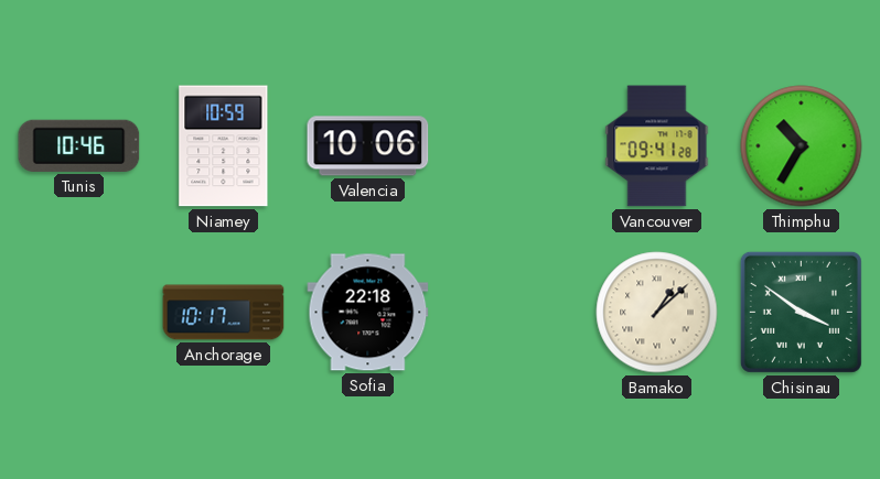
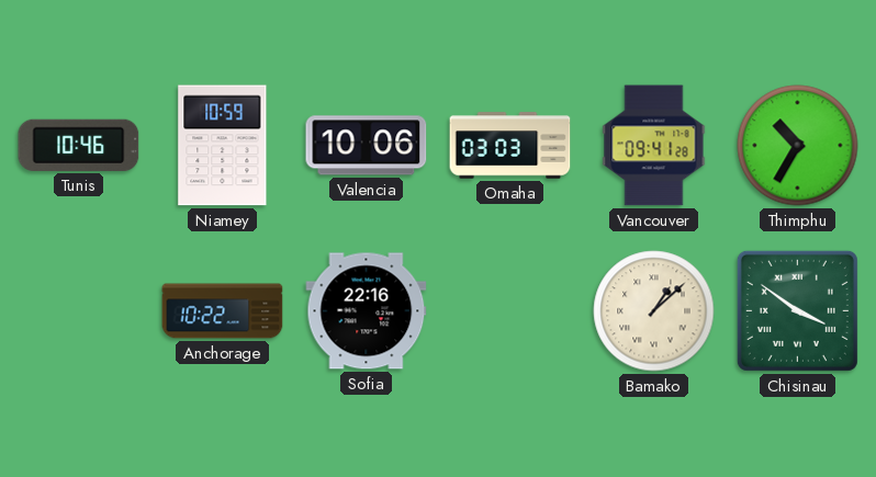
Omaha: none -> 03:03
Anchorage: 10:17 -> 10:22
Sofia: 22:18 -> 22:16
